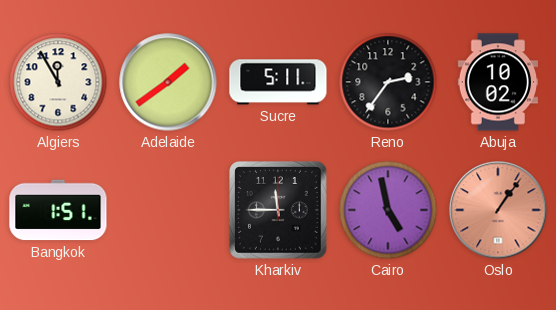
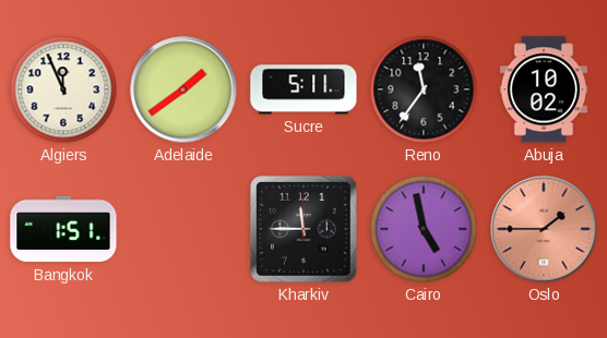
Algiers: 11:55 -> 11:56
Reno: 2:36 -> 11:36
Oslo: 1:06 -> 1:45
